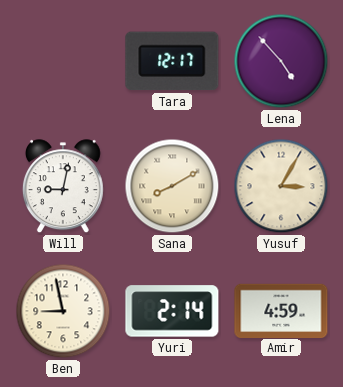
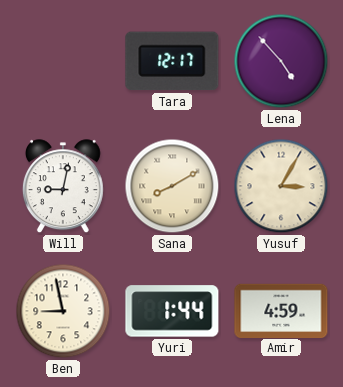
Yuri: 2:14 -> 1:44
